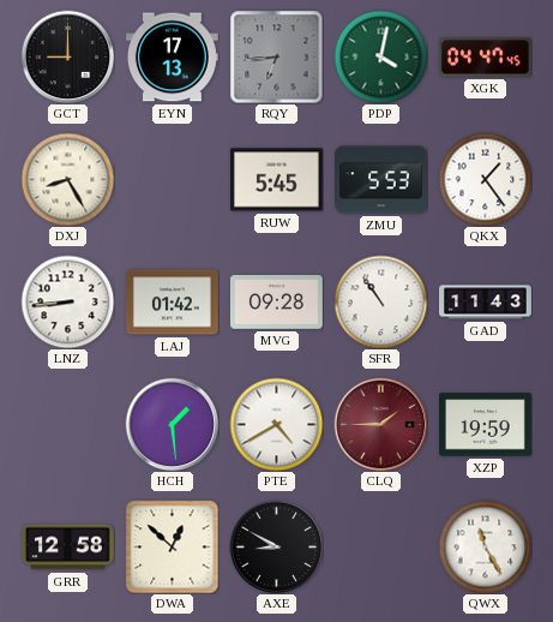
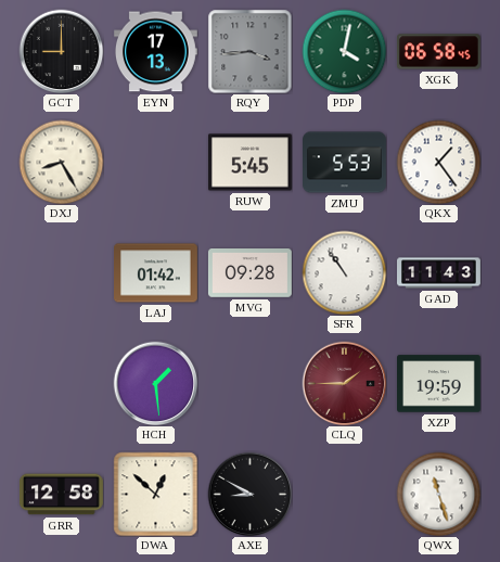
RQY: 6:44 -> 3:44
XGK: 04:47 -> 06:58
LNZ: 8:44 -> none
PTE: 4:40 -> none
QWX: 11:25 -> 11:27
